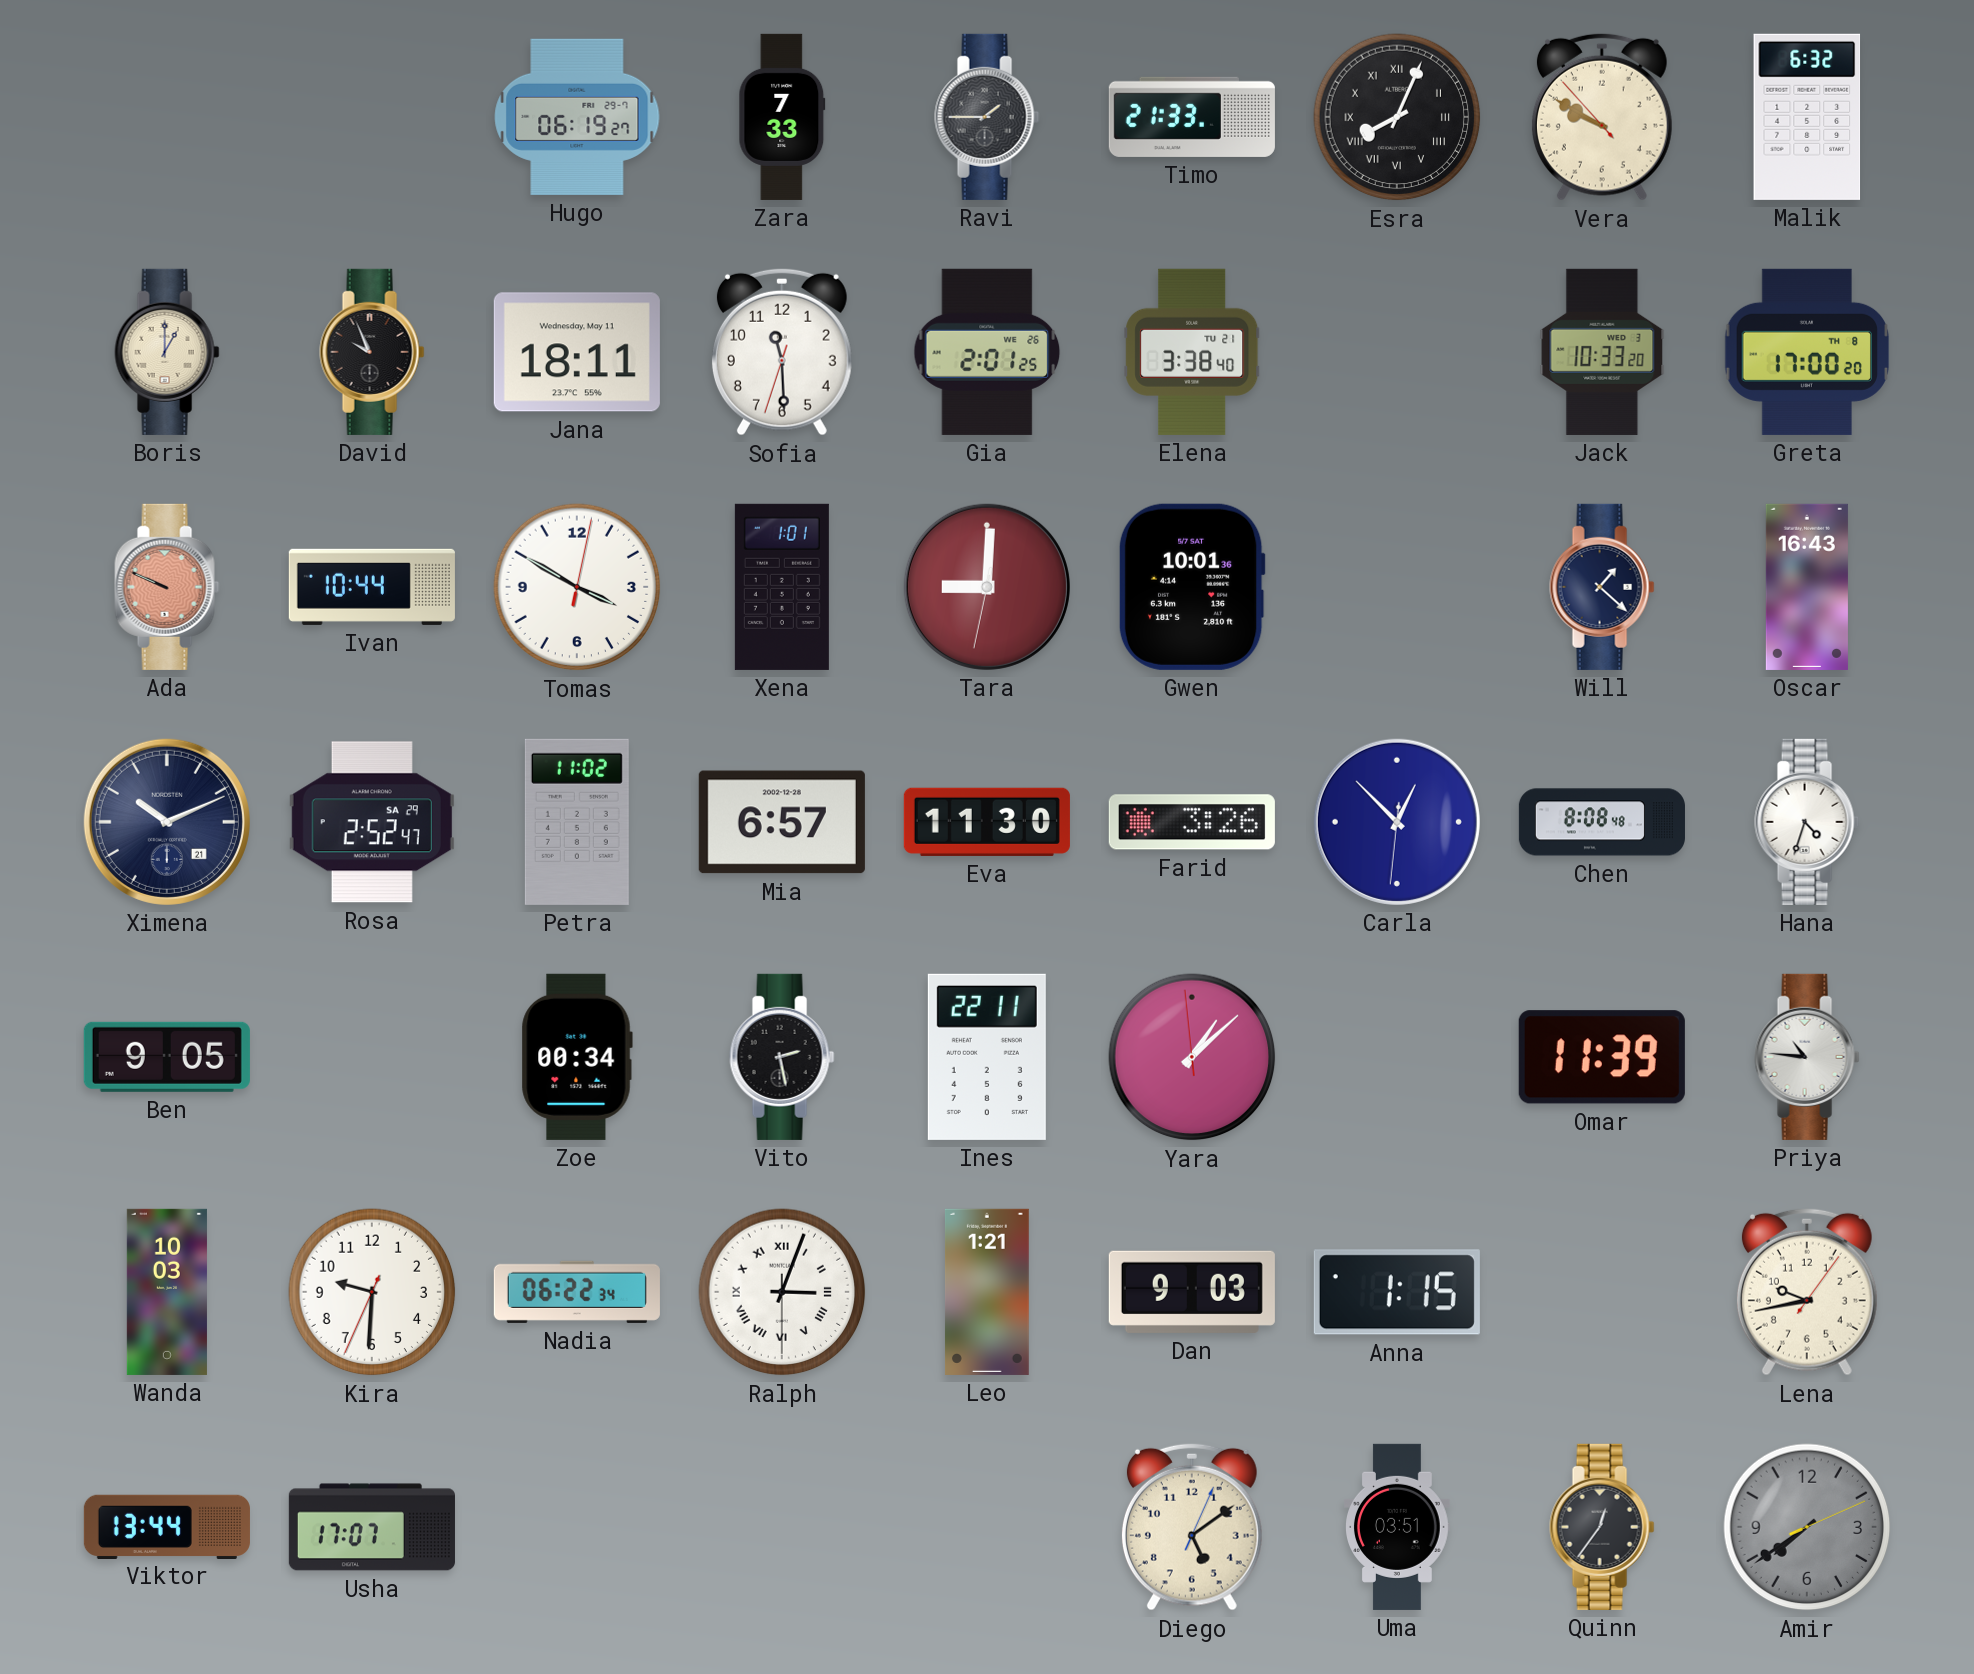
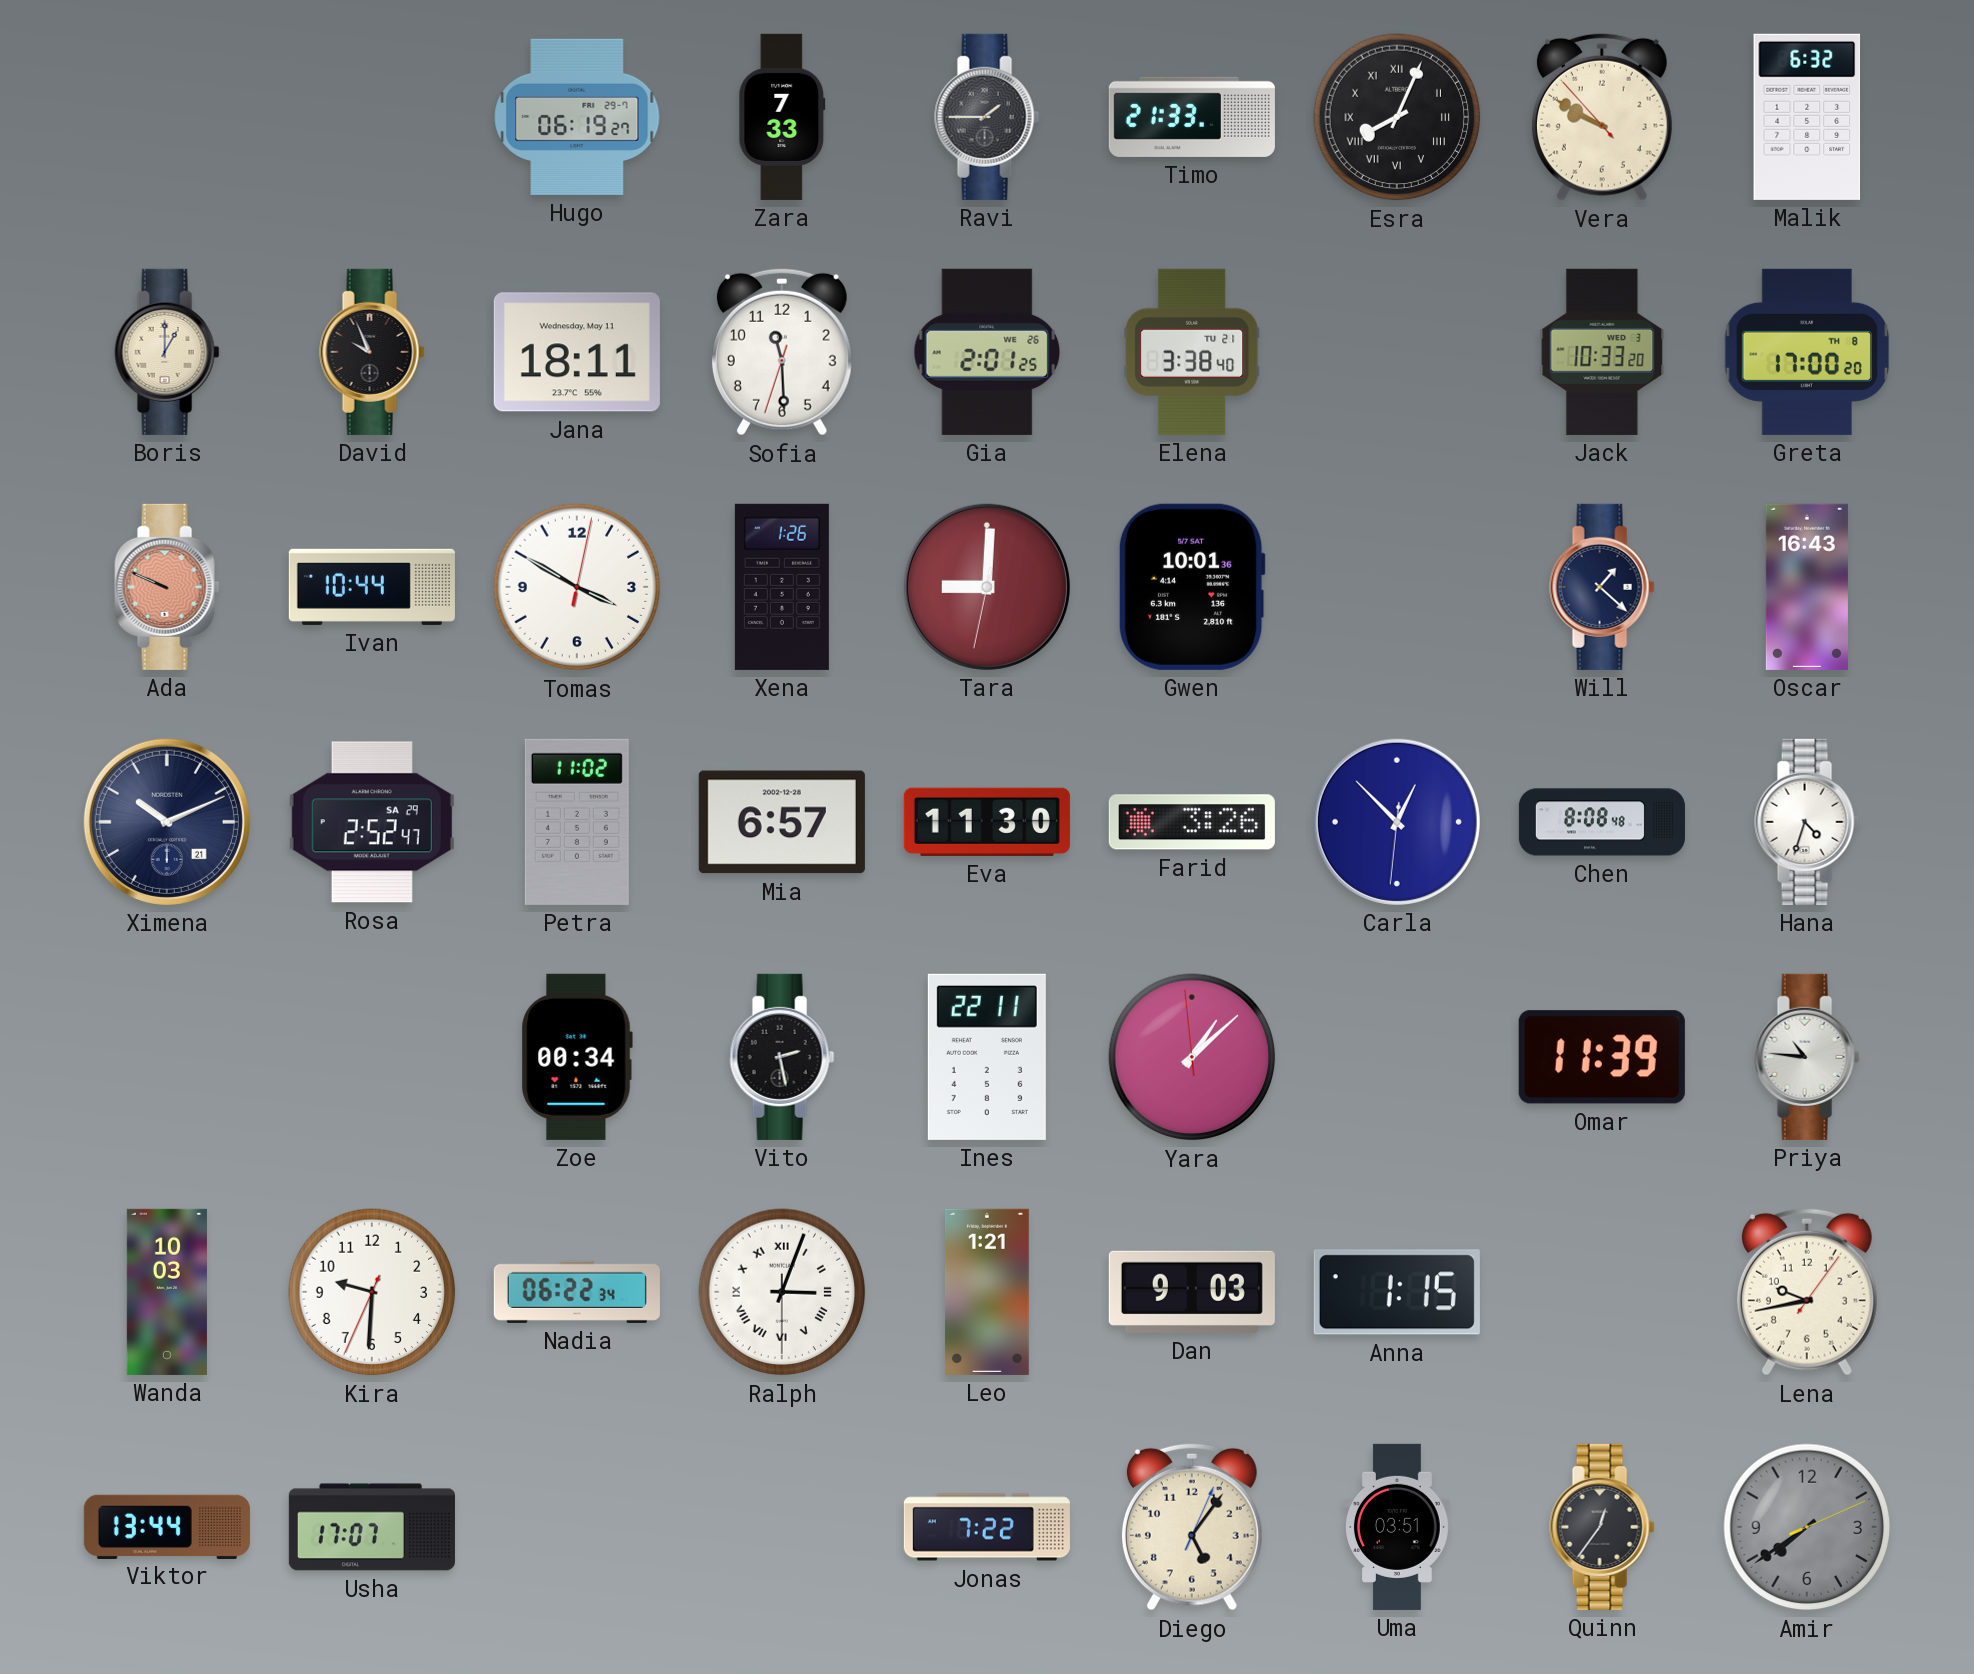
Xena: 1:01 -> 1:26
Ben: 9:05 -> none
Jonas: none -> 7:22
Diego: 5:09 -> 5:06
